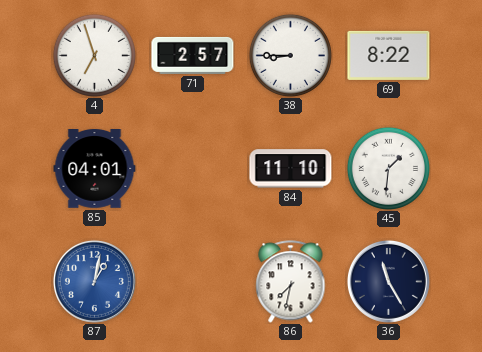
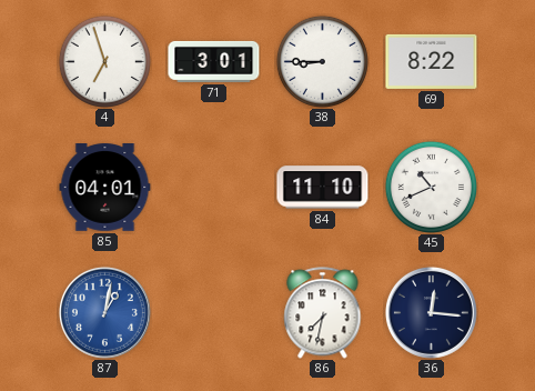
71: 2:57 -> 3:01
45: 1:31 -> 10:41
36: 11:25 -> 12:16
